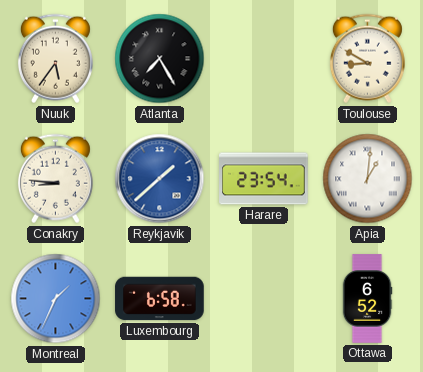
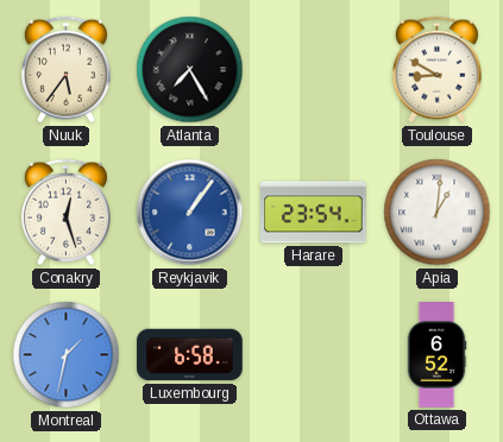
Conakry: 8:46 -> 12:27
Reykjavik: 1:38 -> 1:06
Montreal: 1:34 -> 1:32
